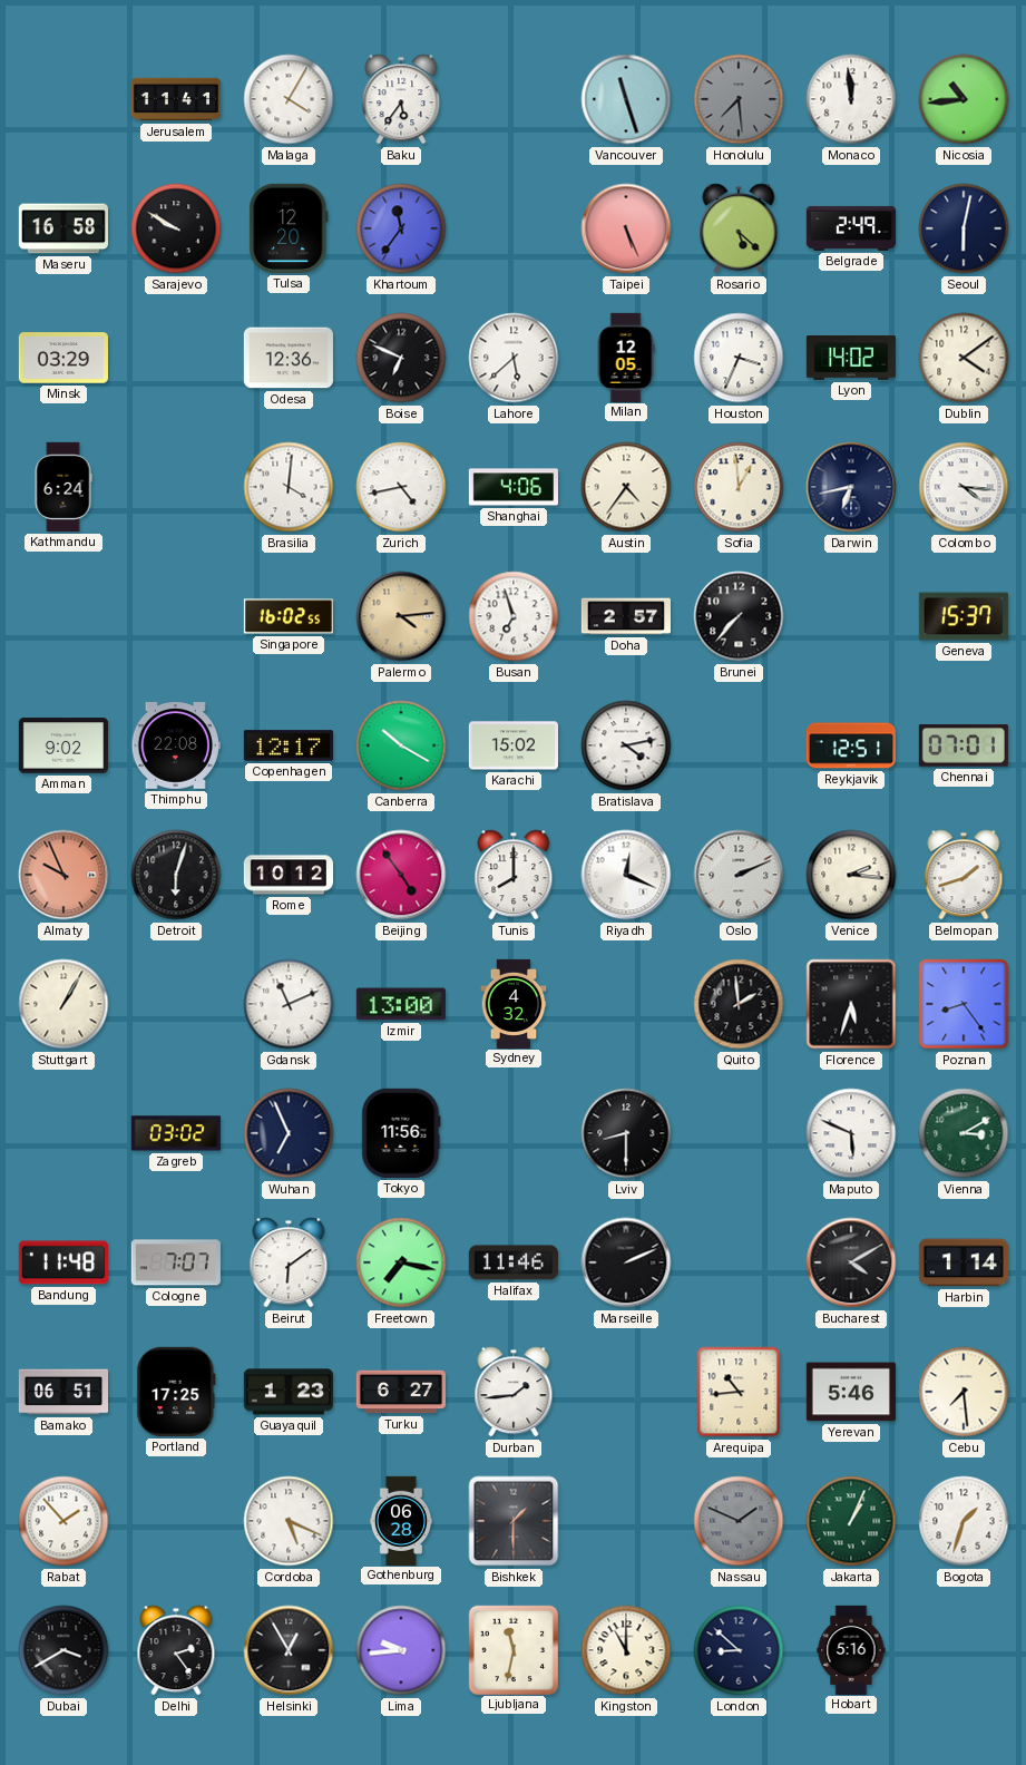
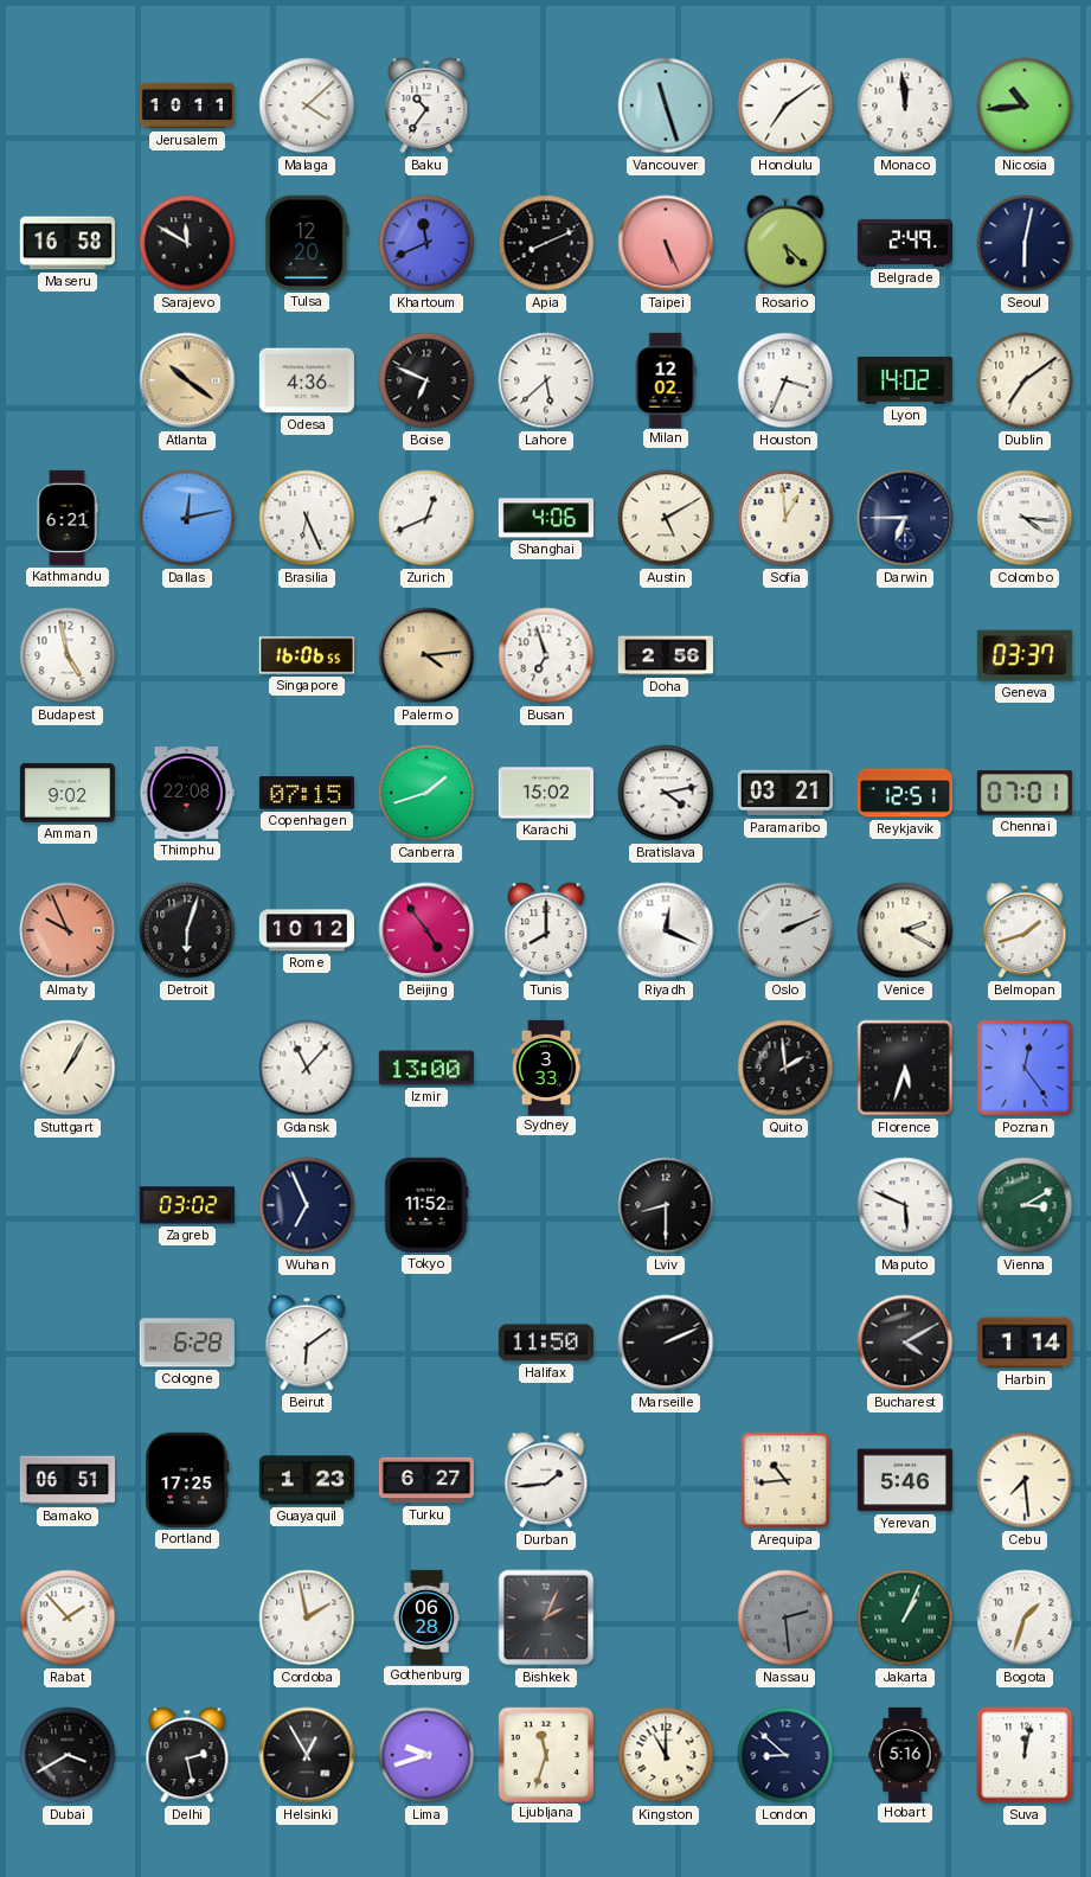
Jerusalem: 11:41 -> 10:11
Malaga: 4:05 -> 4:08
Baku: 5:36 -> 10:36
Honolulu: 7:29 -> 7:09
Honolulu dial: grey -> white
Sarajevo: 9:50 -> 11:50
Khartoum: 11:36 -> 11:41
Apia: none -> 8:11
Minsk: 03:29 -> none
Atlanta: none -> 10:21
Odesa: 12:36 -> 4:36
Milan: 12:05 -> 12:02
Dublin: 4:09 -> 7:09
Kathmandu: 6:24 -> 6:21
Dallas: none -> 12:13
Brasilia: 4:01 -> 6:26
Zurich: 4:43 -> 12:41
Austin: 4:36 -> 5:10
Darwin: 6:43 -> 6:45
Budapest: none -> 4:58
Singapore: 16:02 -> 16:06
Doha: 2:57 -> 2:56
Brunei: 7:37 -> none
Geneva: 15:37 -> 03:37
Copenhagen: 12:17 -> 07:15
Canberra: 10:20 -> 1:42
Paramaribo: none -> 03:21
Venice: 2:16 -> 2:20
Gdansk: 11:11 -> 11:07
Sydney: 4:32 -> 3:33
Poznan: 8:24 -> 12:24
Tokyo: 11:56 -> 11:52
Bandung: 11:48 -> none
Cologne: 7:07 -> 6:28
Freetown: 7:17 -> none
Halifax: 11:46 -> 11:50
Cordoba: 5:19 -> 1:58
Bishkek: 1:30 -> 2:04
Nassau: 1:49 -> 2:29
Delhi: 2:24 -> 2:28
Lima: 9:44 -> 9:42
Ljubljana: 11:32 -> 11:33
Suva: none -> 12:02
